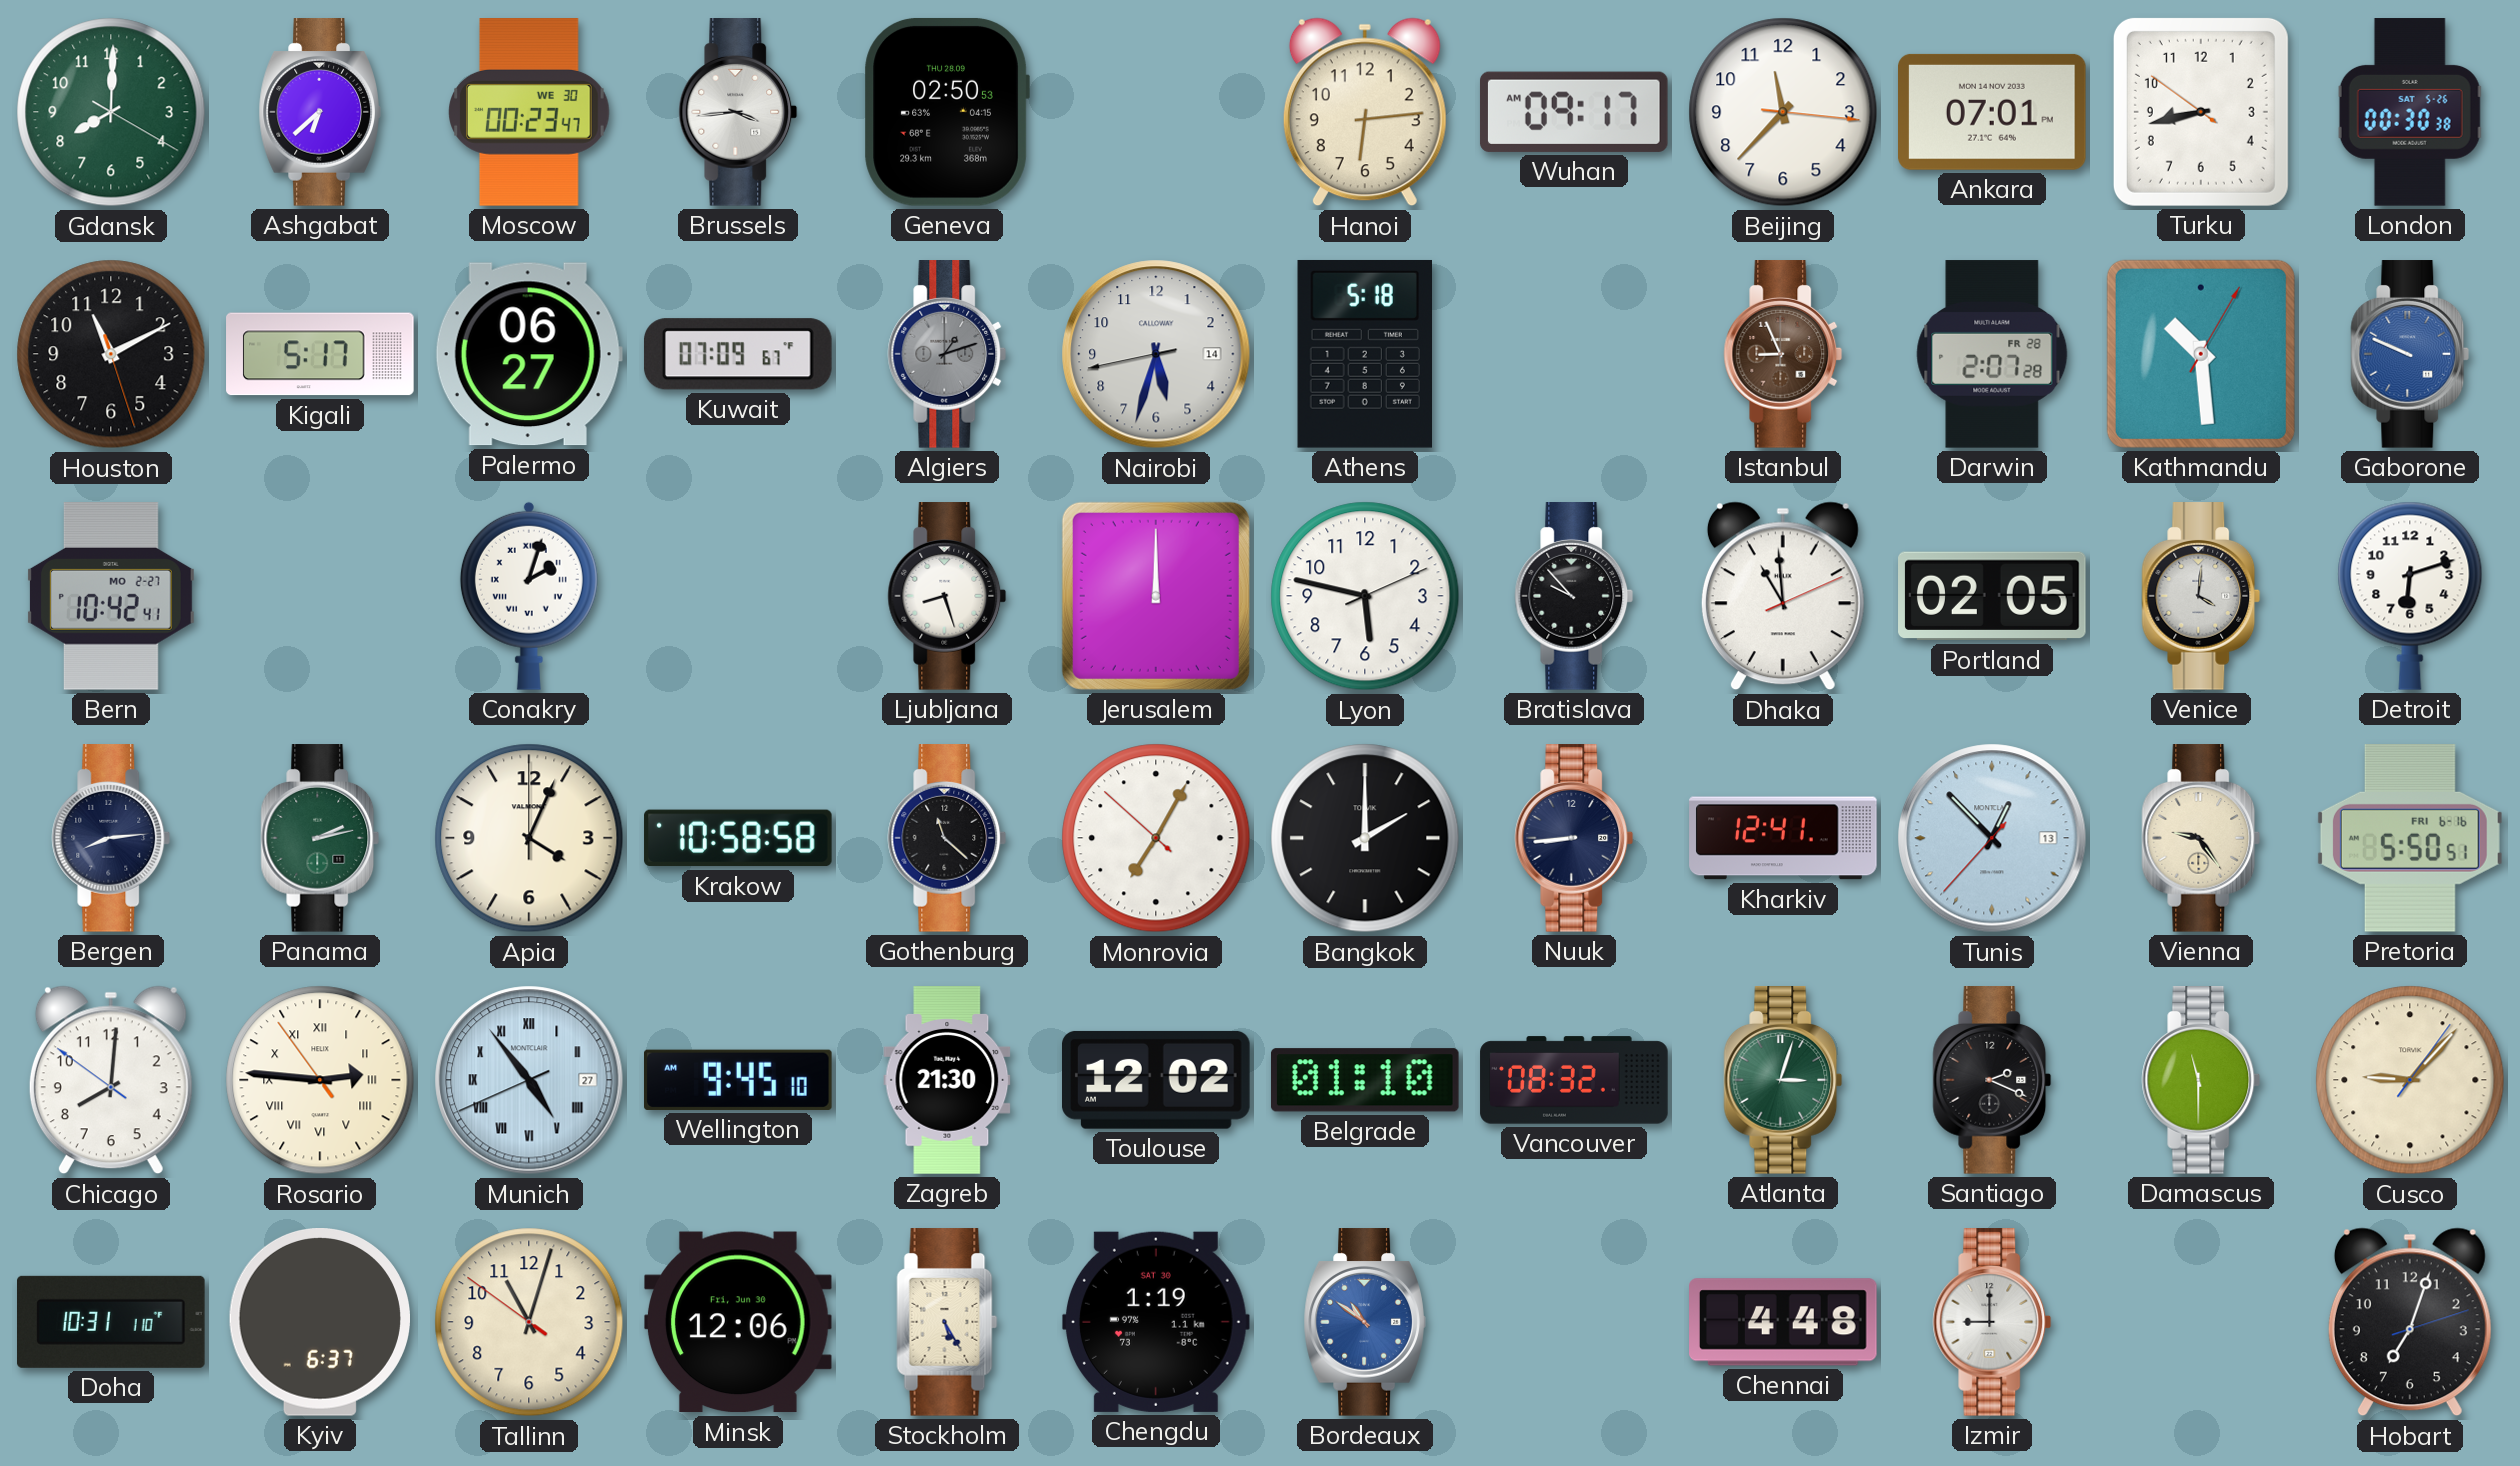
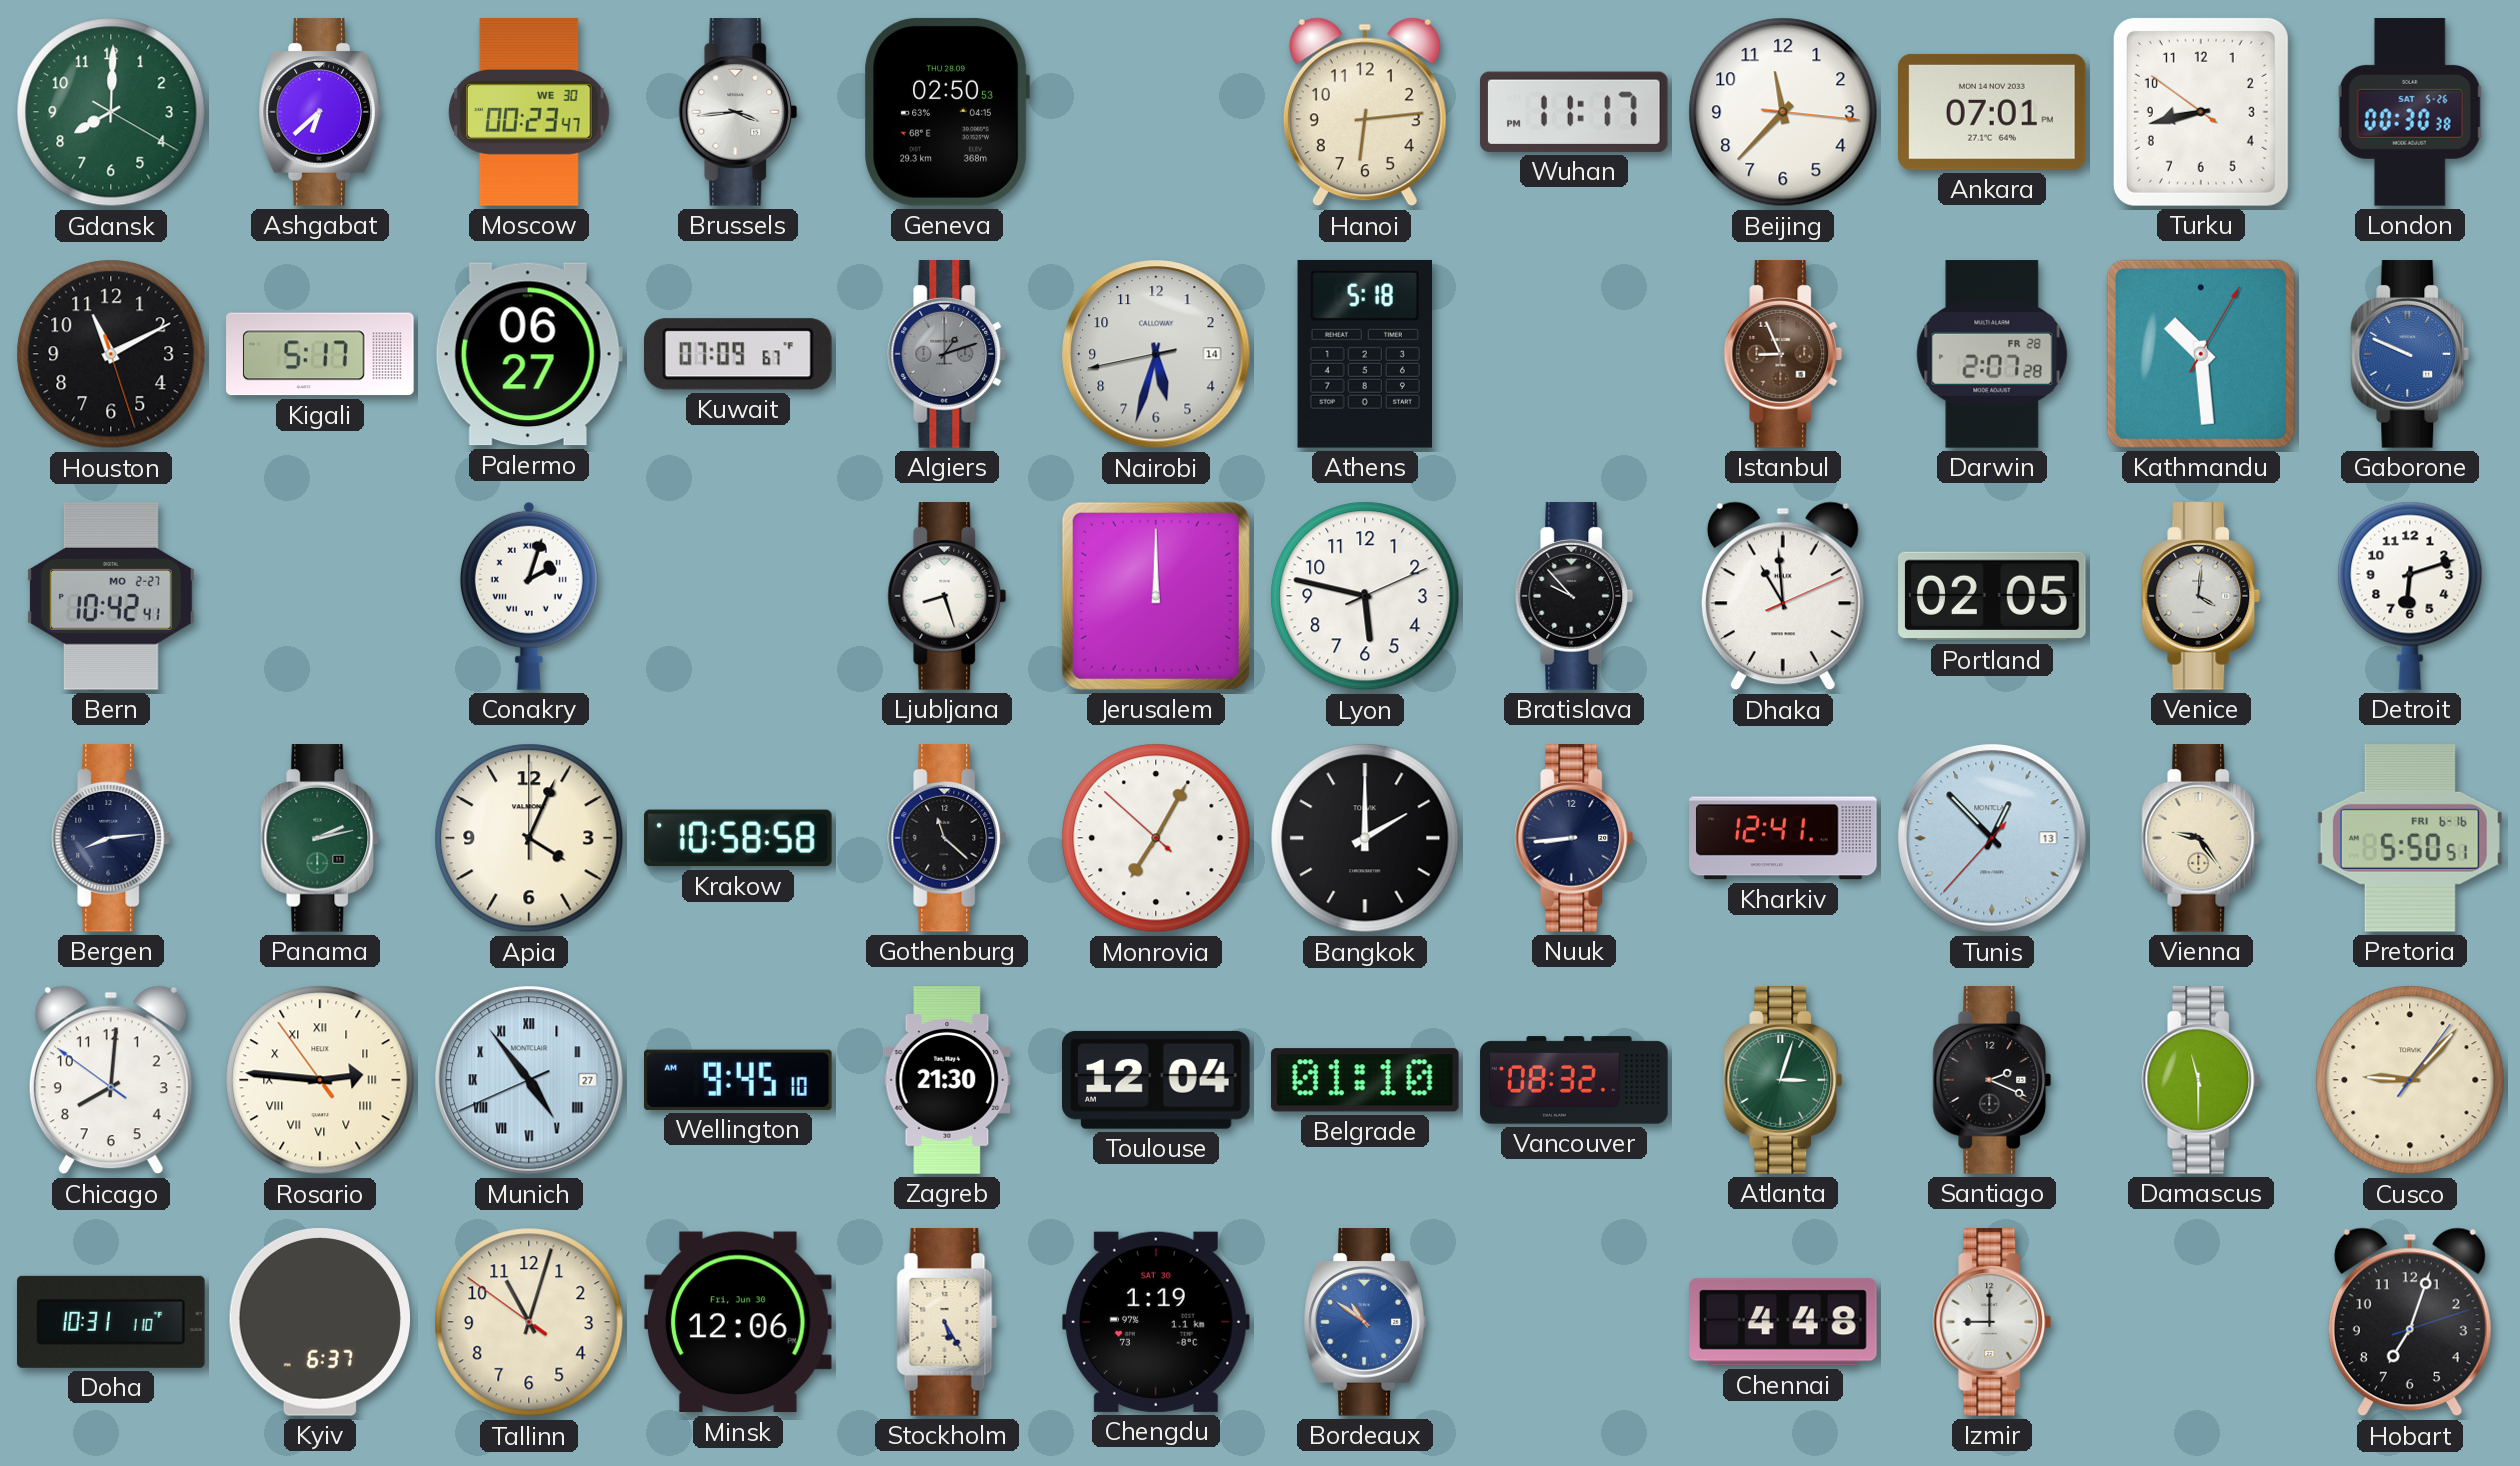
Wuhan: 09:17 -> 11:17
Toulouse: 12:02 -> 12:04
